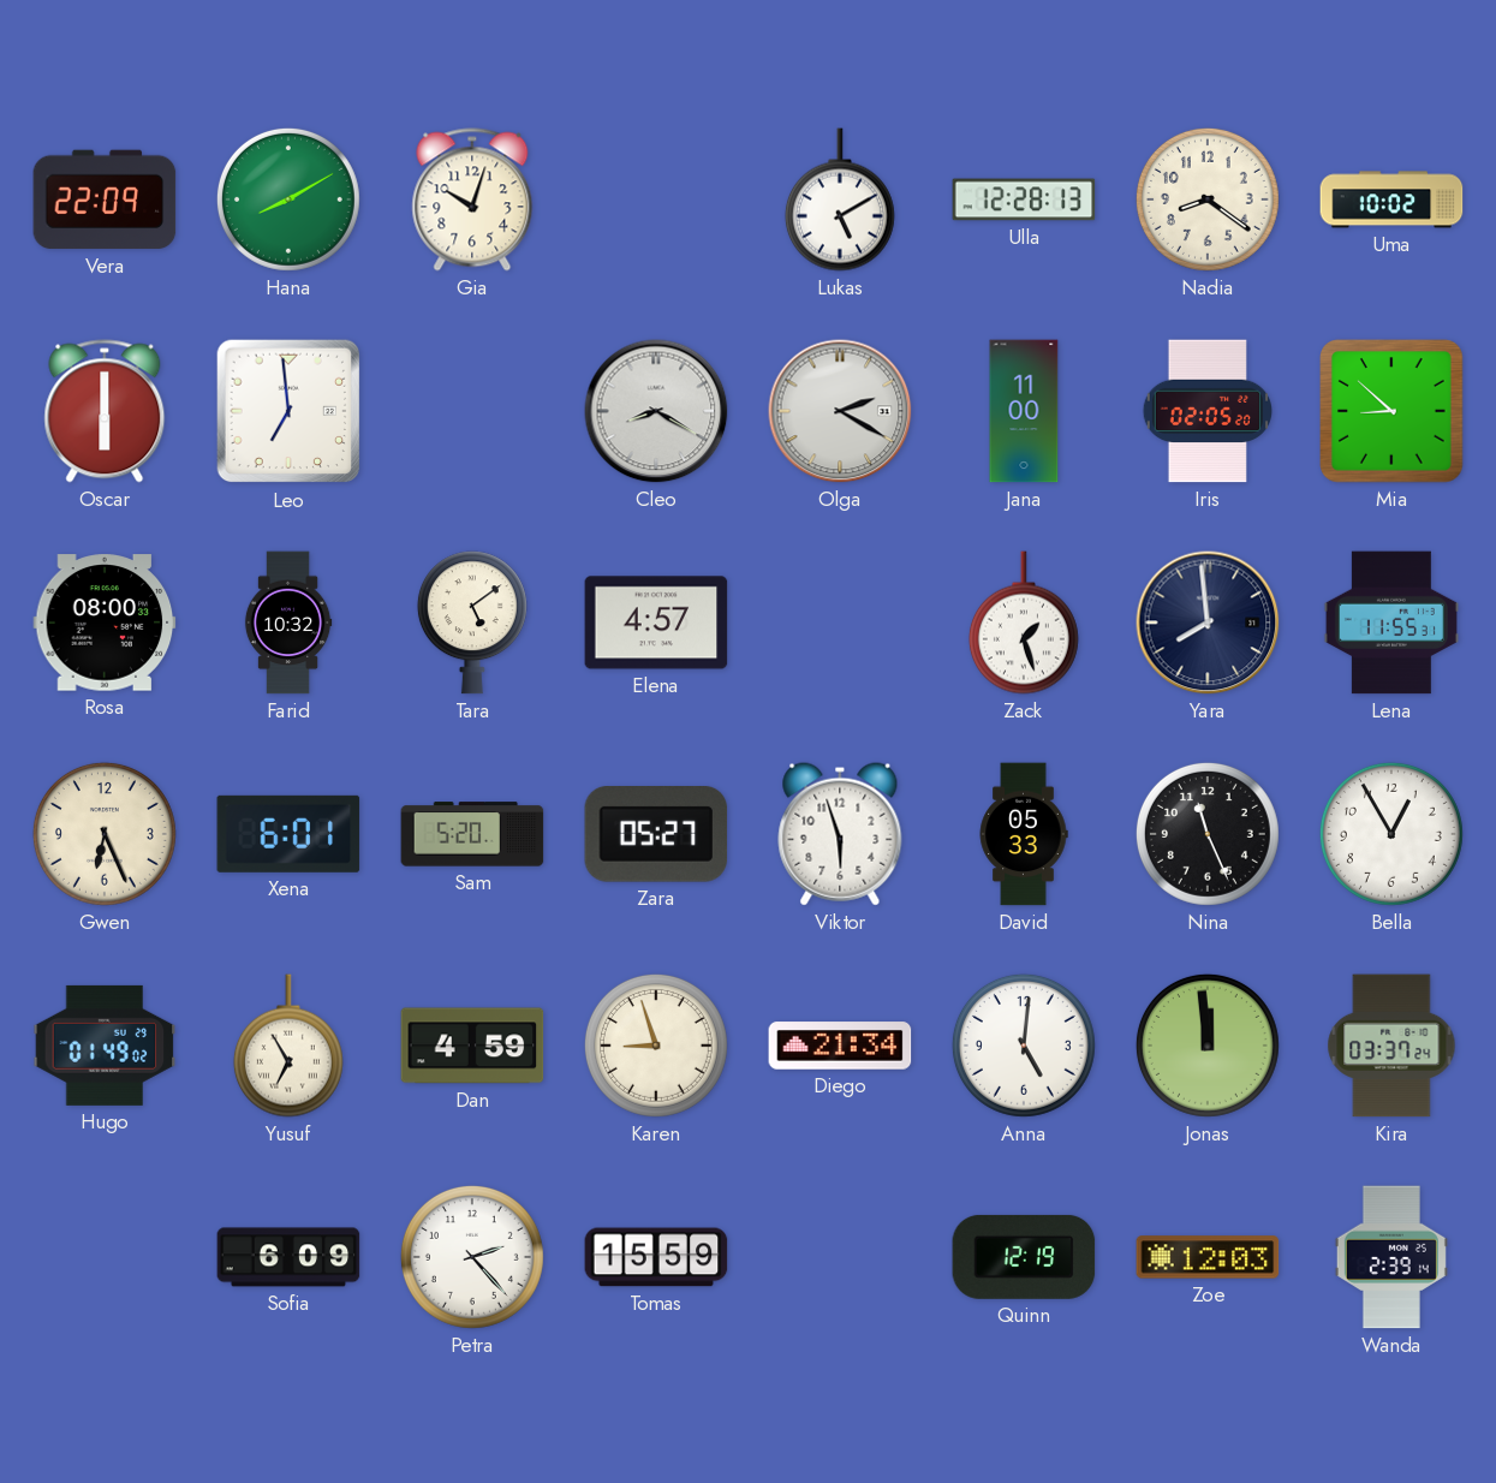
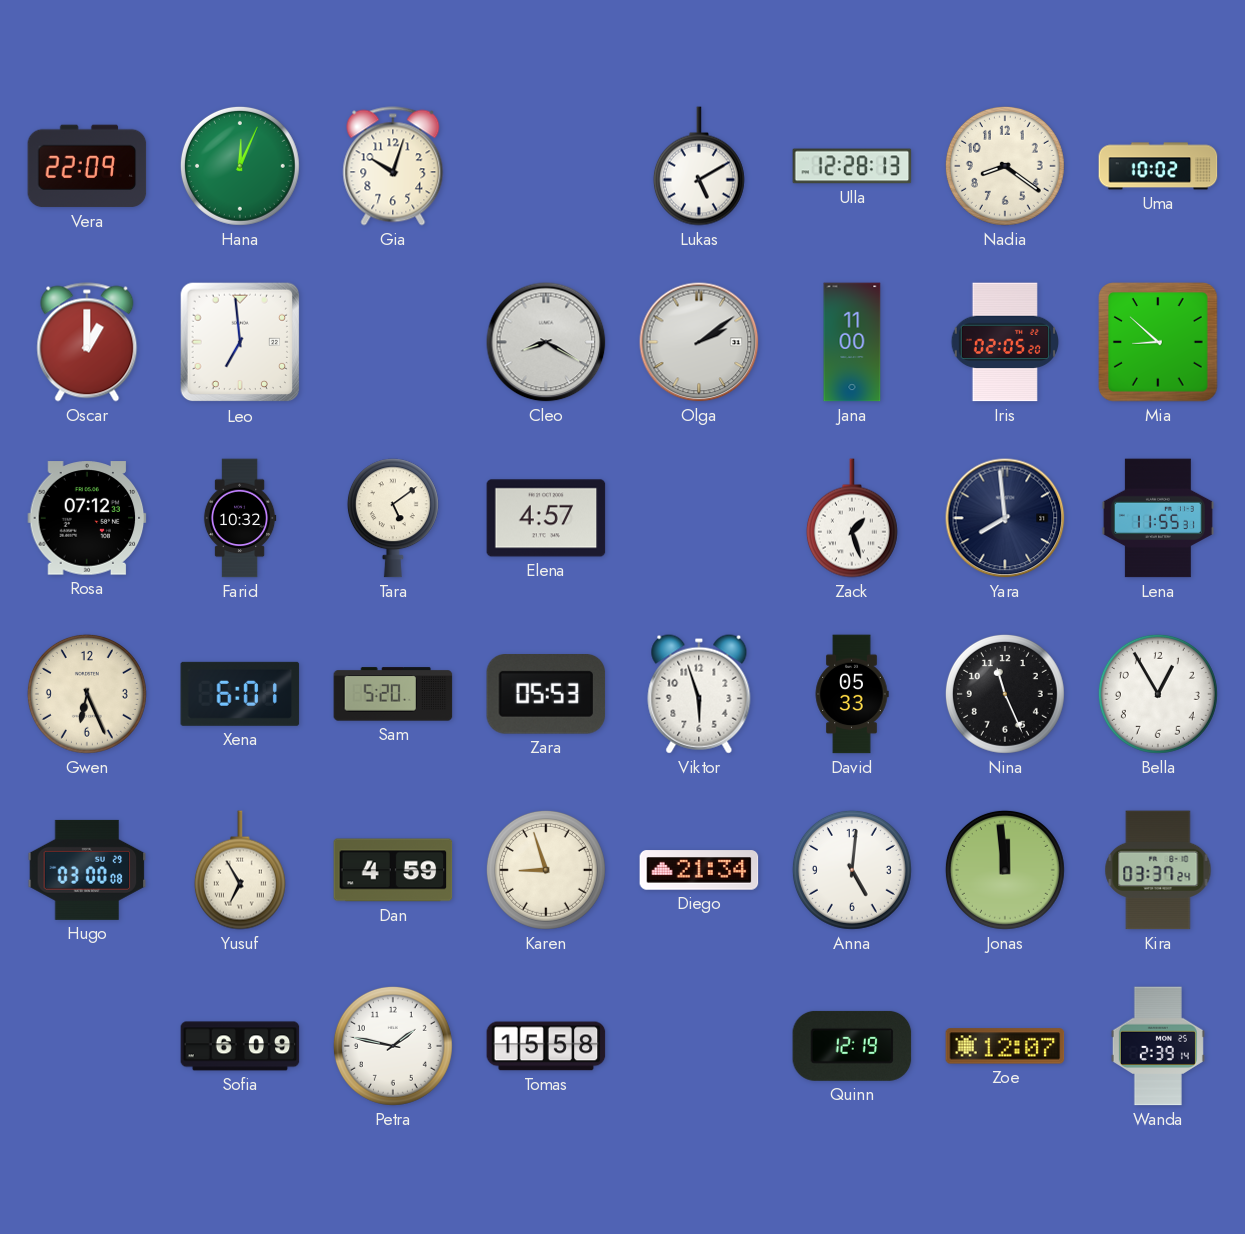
Hana: 8:10 -> 12:04
Oscar: 6:00 -> 1:00
Olga: 2:20 -> 2:09
Rosa: 08:00 -> 07:12
Zara: 05:27 -> 05:53
Hugo: 01:49 -> 03:00
Petra: 2:23 -> 1:47
Tomas: 15:59 -> 15:58
Zoe: 12:03 -> 12:07
